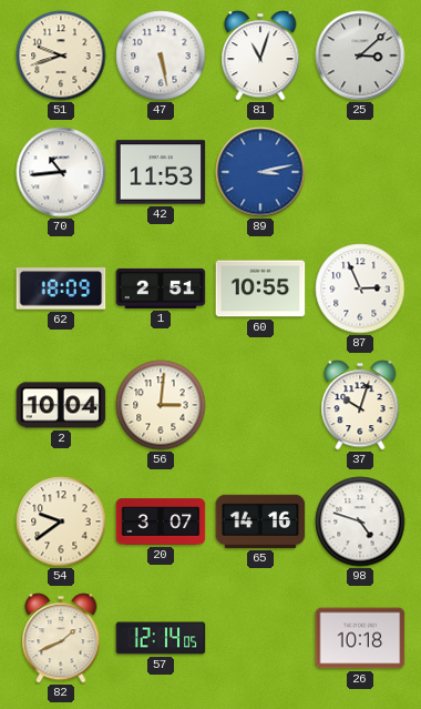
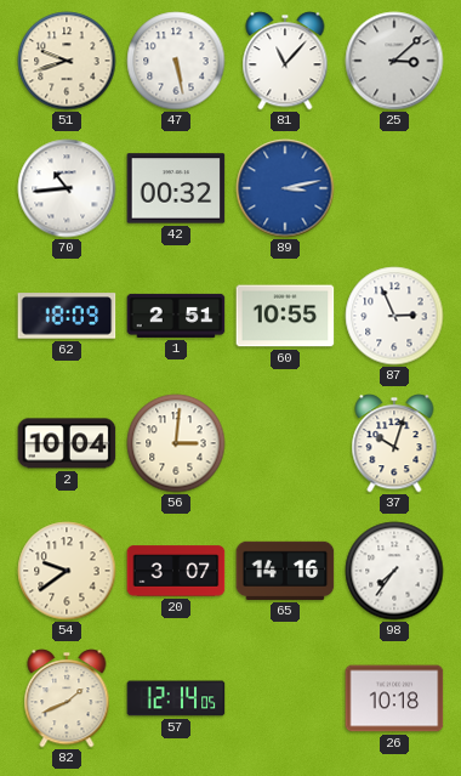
81: 11:03 -> 11:07
42: 11:53 -> 00:32
98: 4:48 -> 7:36
